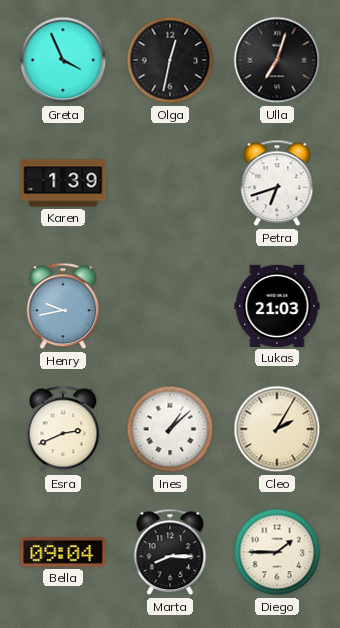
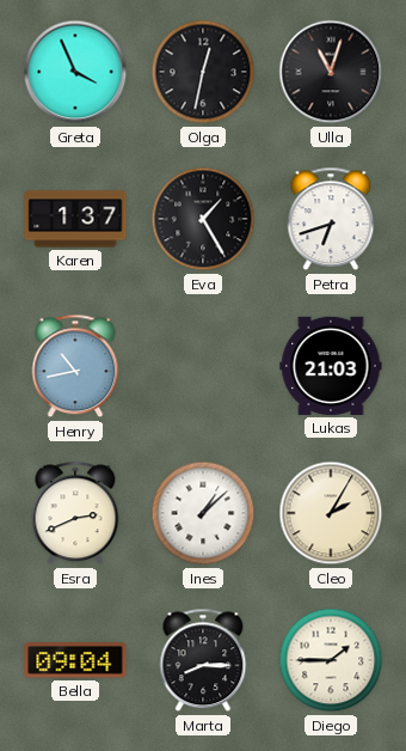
Ulla: 7:03 -> 11:03
Karen: 1:39 -> 1:37
Eva: none -> 1:25
Henry: 9:43 -> 10:43
